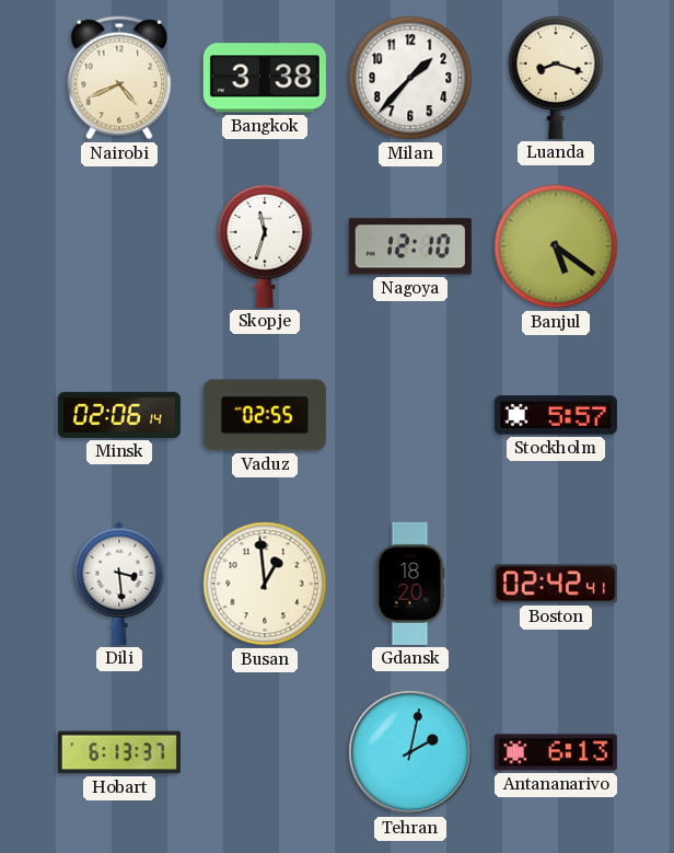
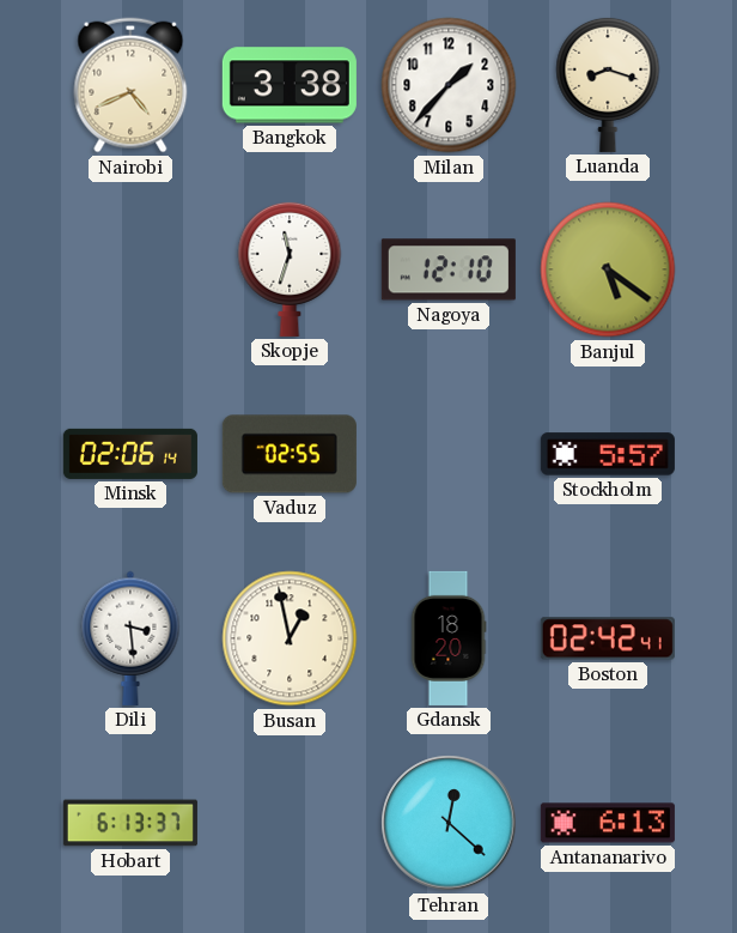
Busan: 12:59 -> 12:58
Tehran: 2:02 -> 12:22
